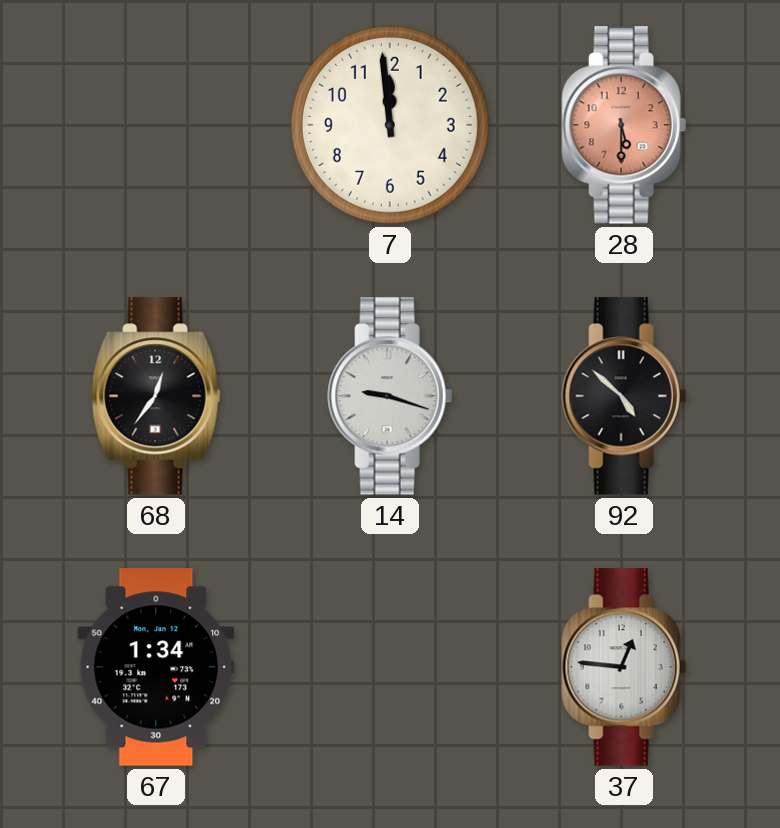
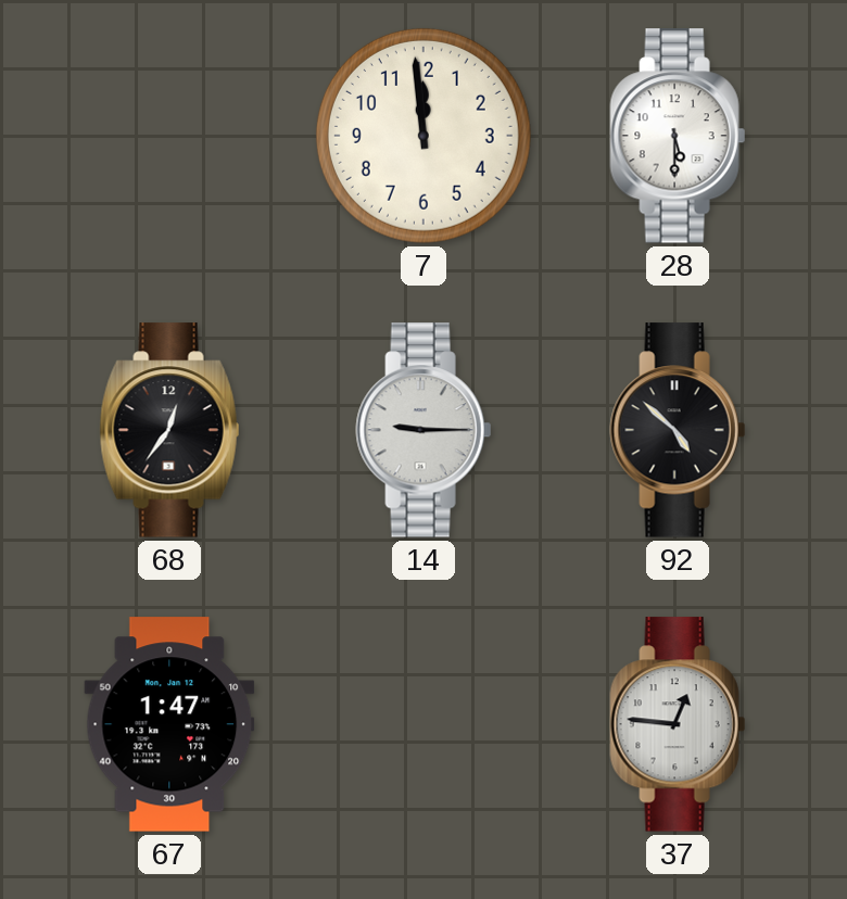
28 dial: salmon -> white
14: 9:18 -> 9:15
67: 1:34 -> 1:47
